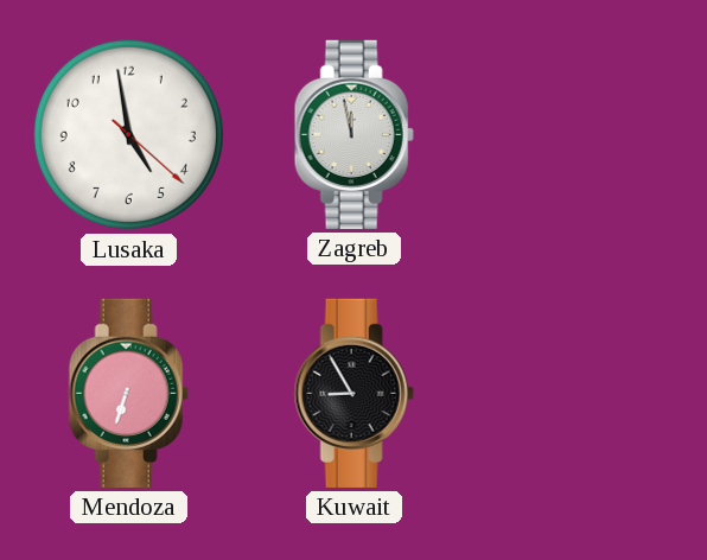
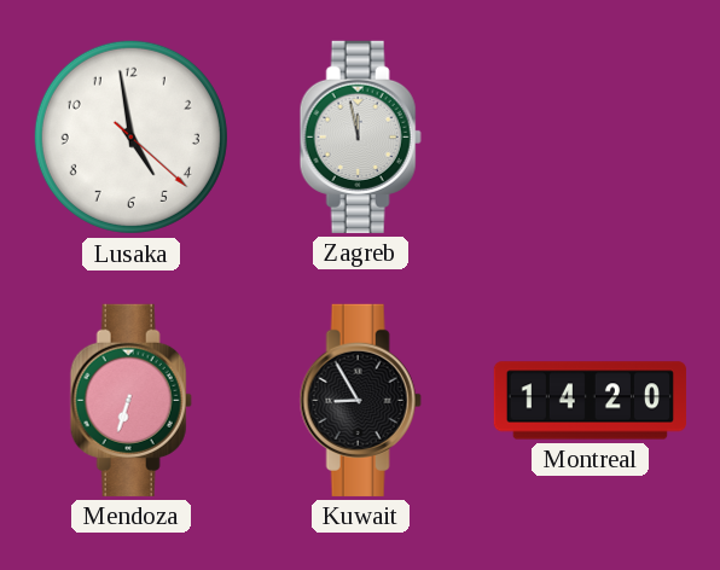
Montreal: none -> 14:20
